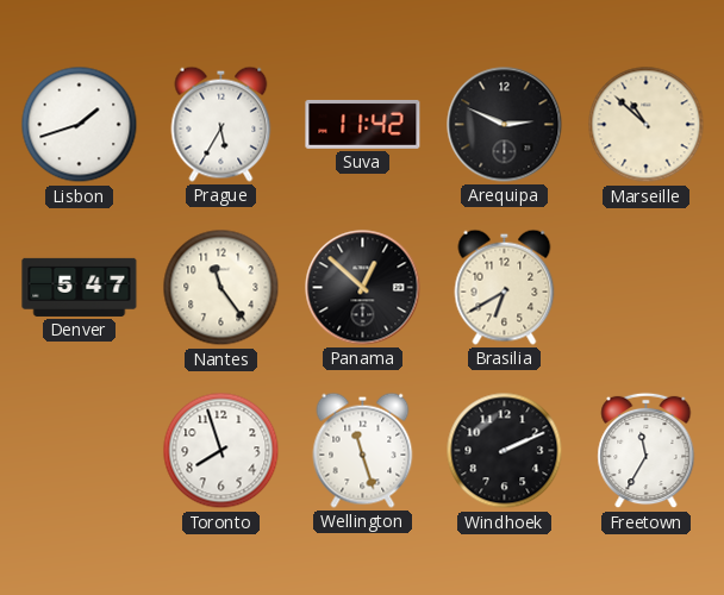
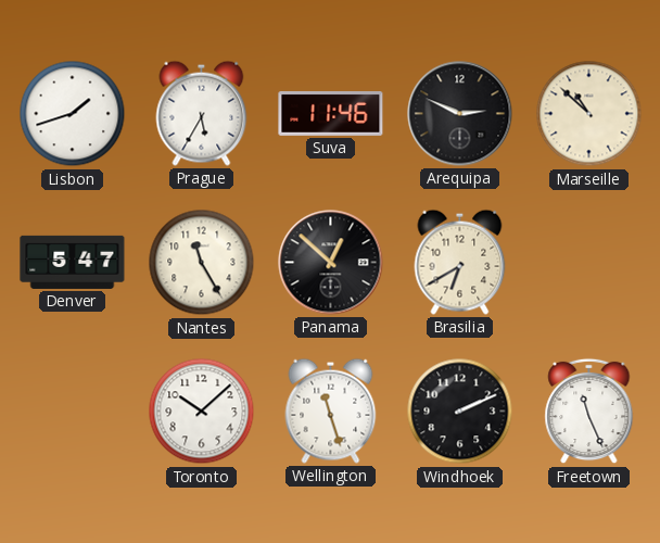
Suva: 11:42 -> 11:46
Nantes: 11:24 -> 11:25
Toronto: 7:57 -> 10:08
Freetown: 11:35 -> 11:26
